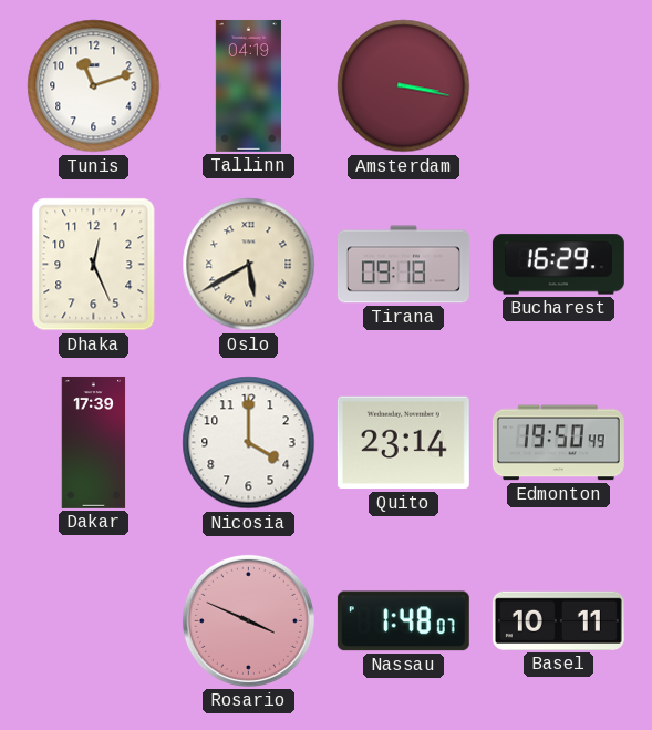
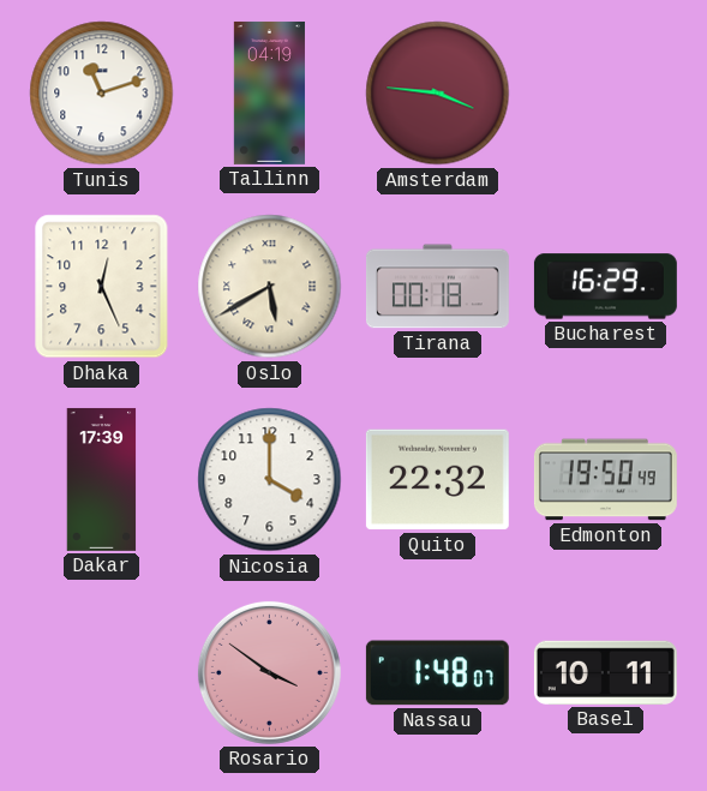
Amsterdam: 3:17 -> 3:46
Tirana: 09:18 -> 00:18
Quito: 23:14 -> 22:32
Rosario: 3:49 -> 3:51
